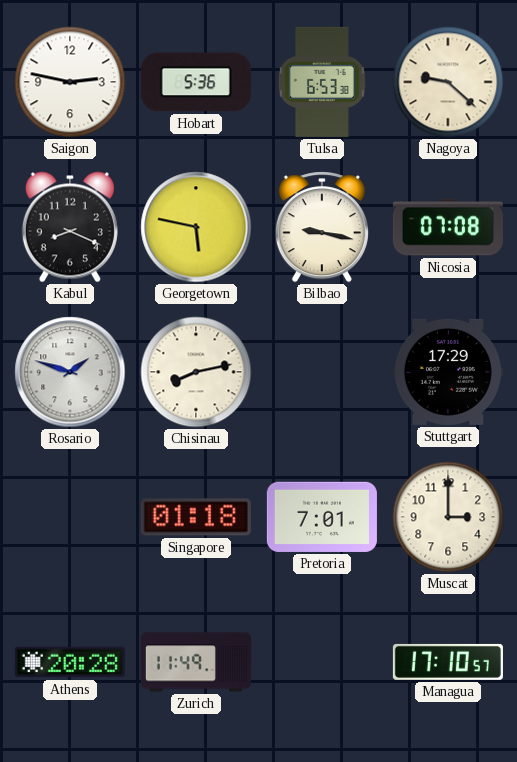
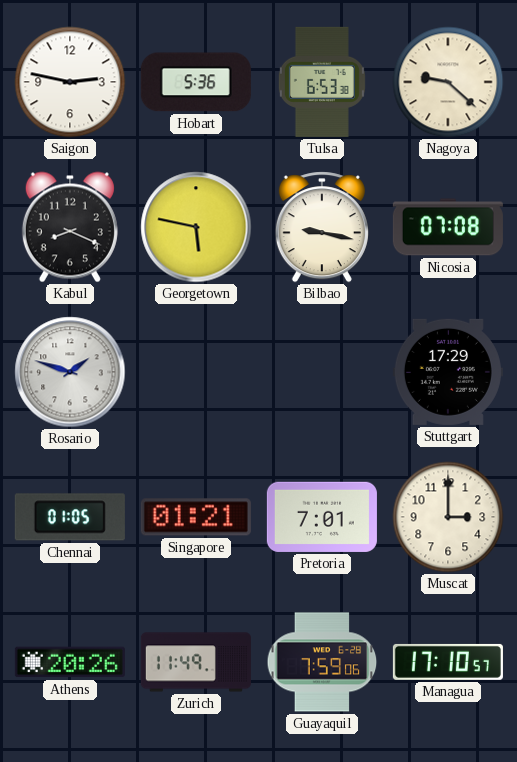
Chisinau: 8:13 -> none
Chennai: none -> 01:05
Singapore: 01:18 -> 01:21
Athens: 20:28 -> 20:26
Guayaquil: none -> 7:59
